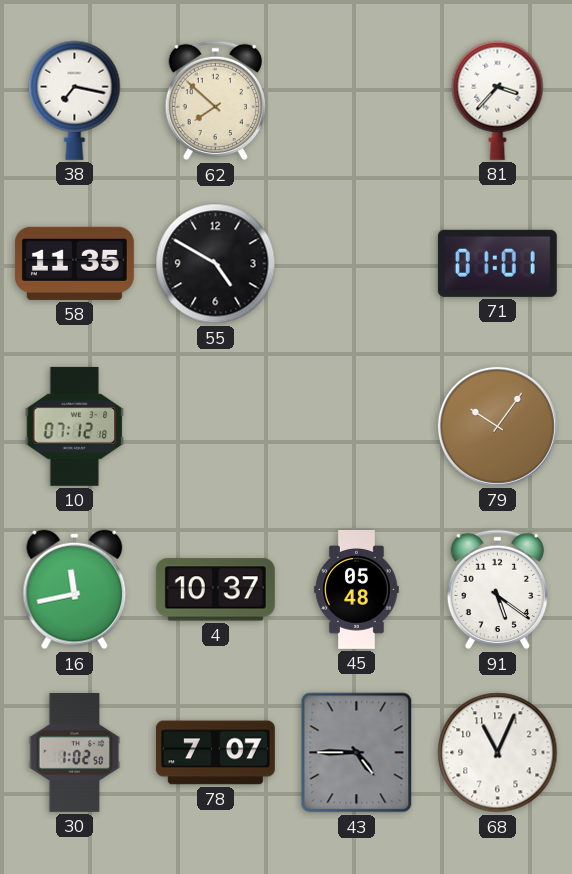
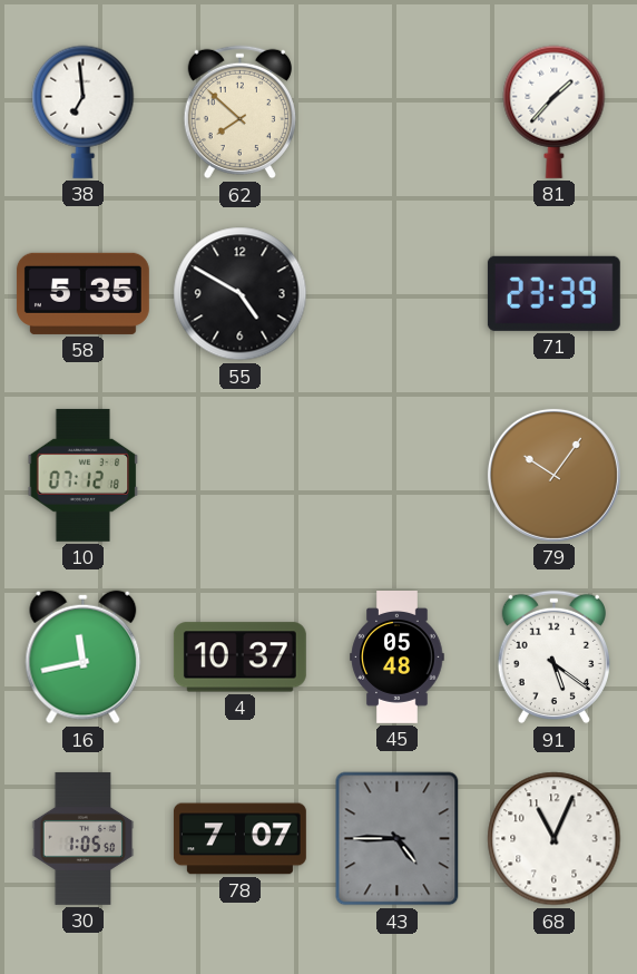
38: 7:17 -> 6:59
81: 3:37 -> 1:37
58: 11:35 -> 5:35
71: 01:01 -> 23:39
30: 1:02 -> 1:05
